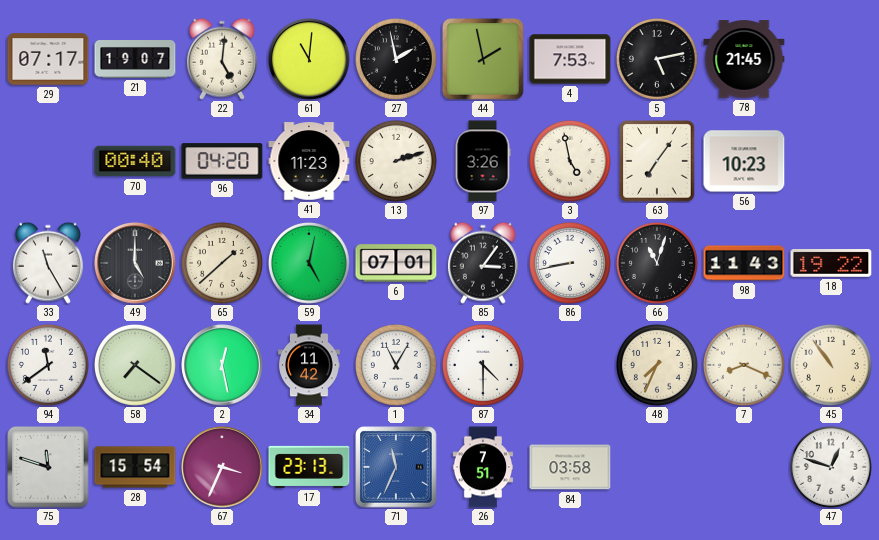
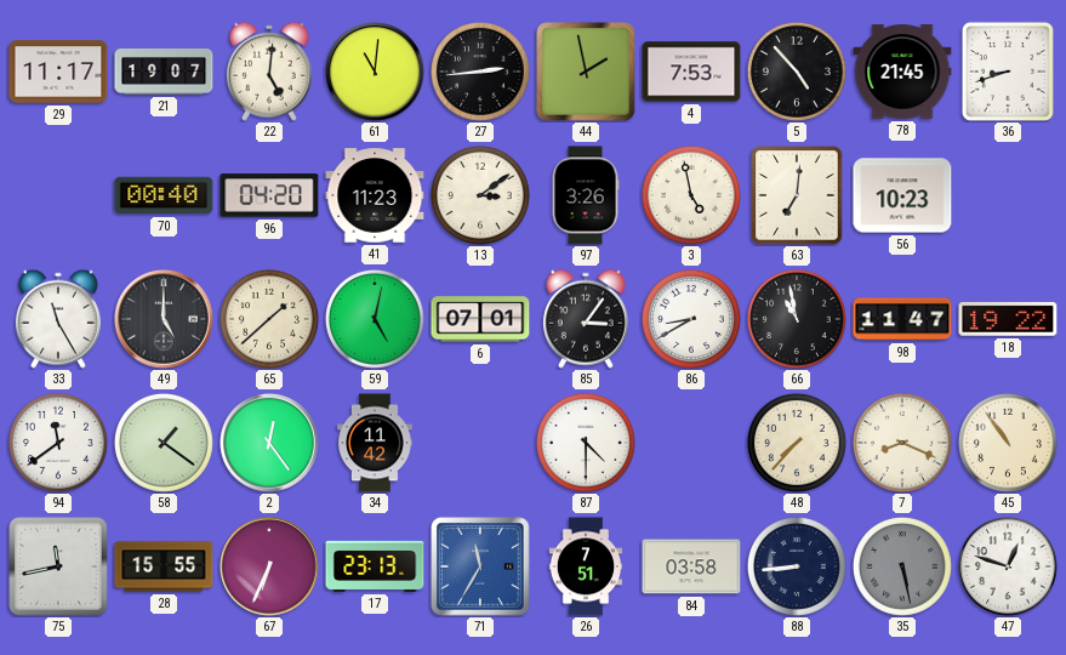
29: 07:17 -> 11:17
27: 1:58 -> 2:44
5: 5:13 -> 4:53
36: none -> 8:42
13: 2:12 -> 3:09
63: 7:06 -> 7:01
86: 8:43 -> 8:40
66: 11:03 -> 10:58
98: 11:43 -> 11:47
58: 7:21 -> 1:21
2: 12:28 -> 12:24
1: 11:05 -> none
48: 7:34 -> 7:37
75: 11:48 -> 11:43
28: 15:54 -> 15:55
67: 3:34 -> 6:34
71: 11:34 -> 11:35
88: none -> 8:44
35: none -> 5:28
